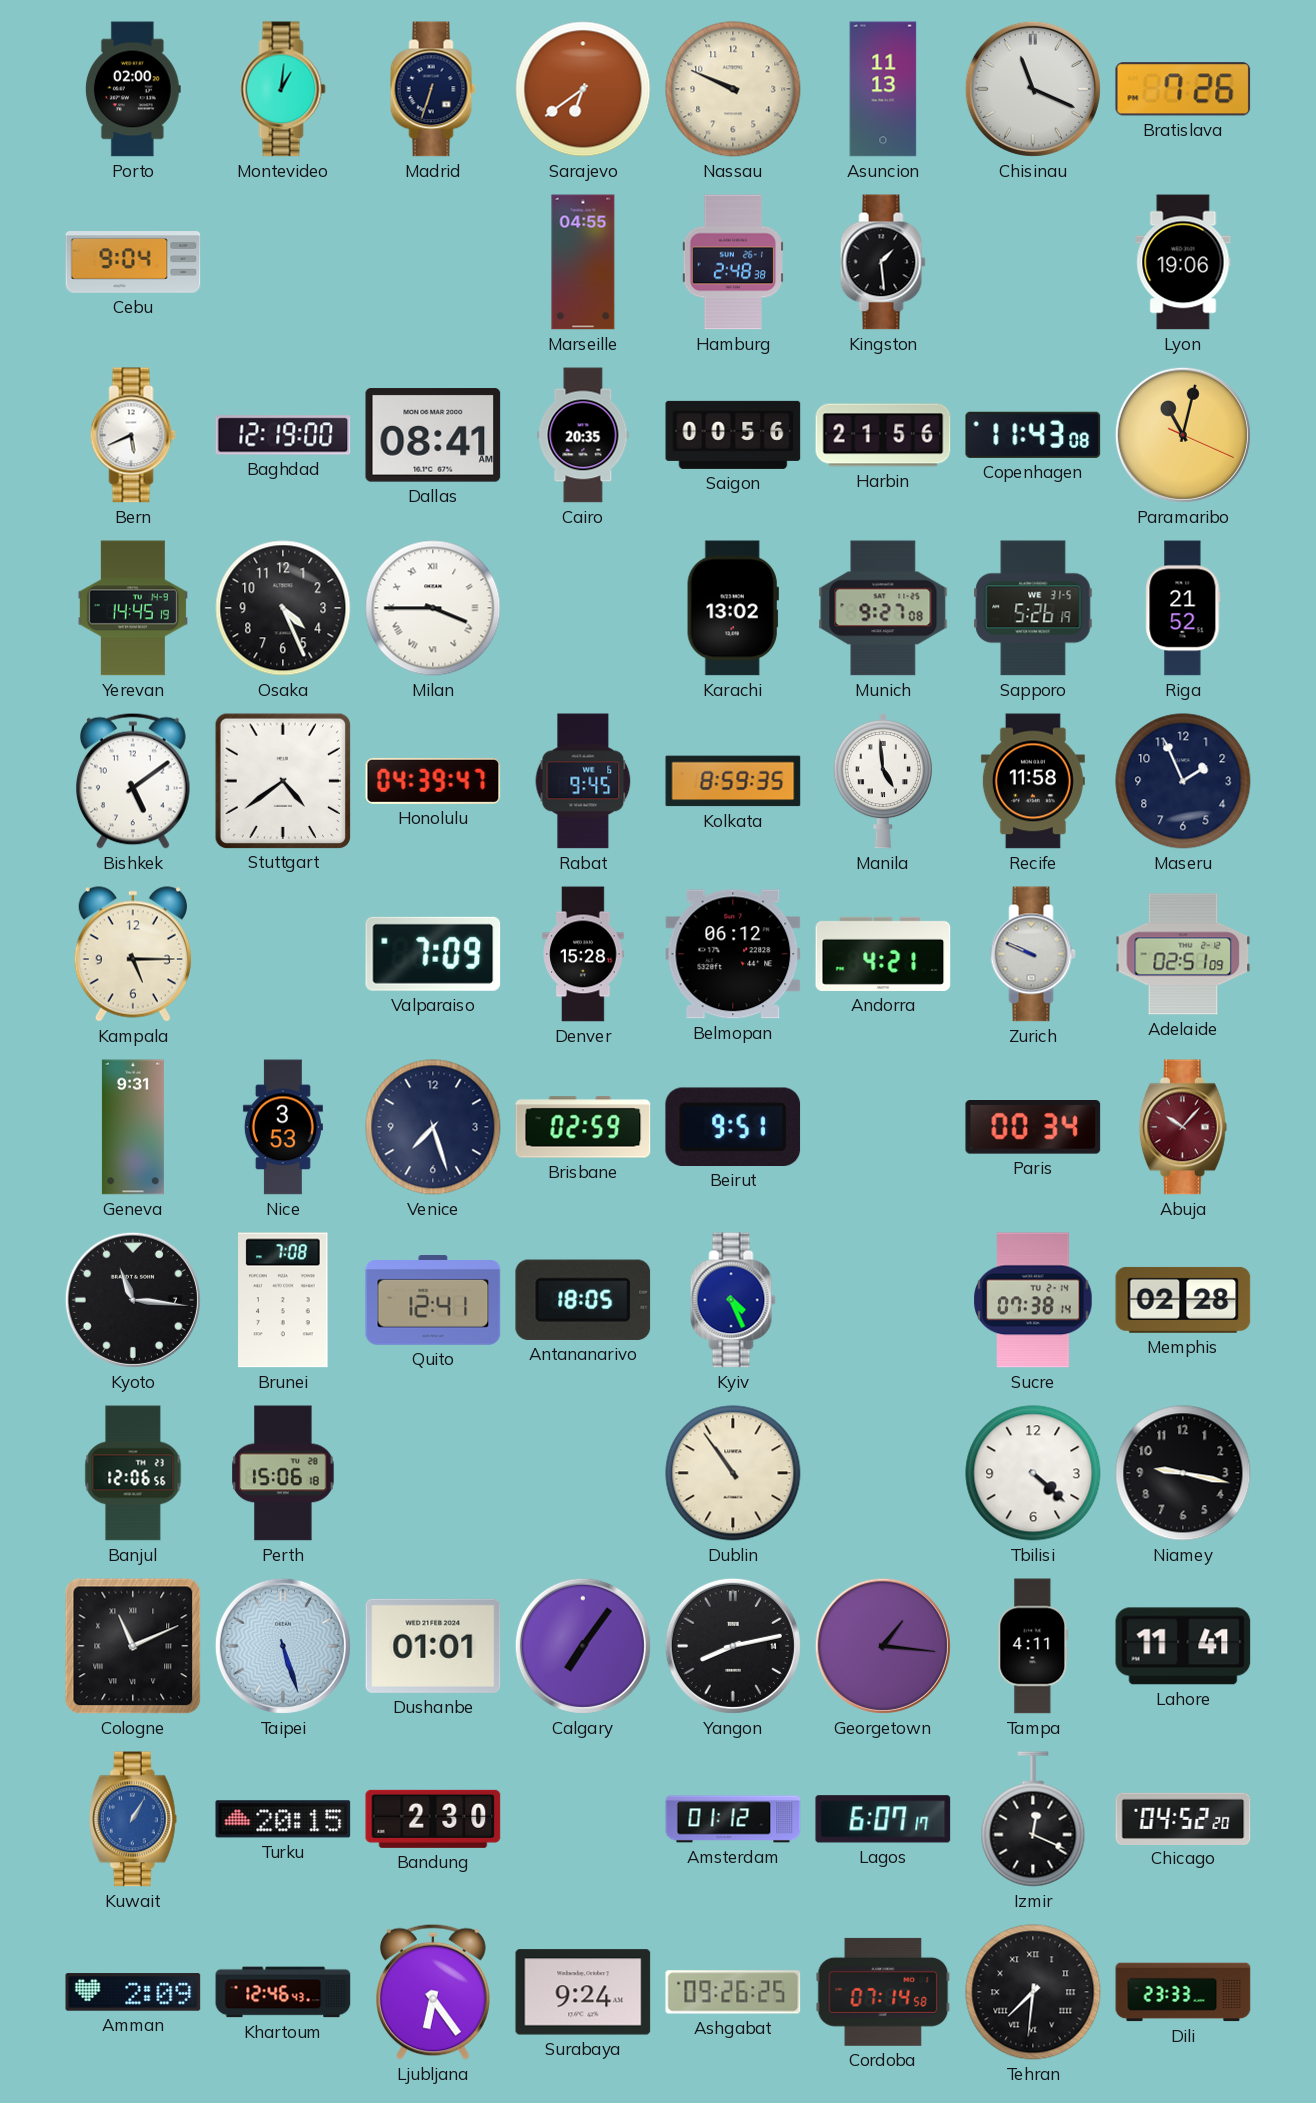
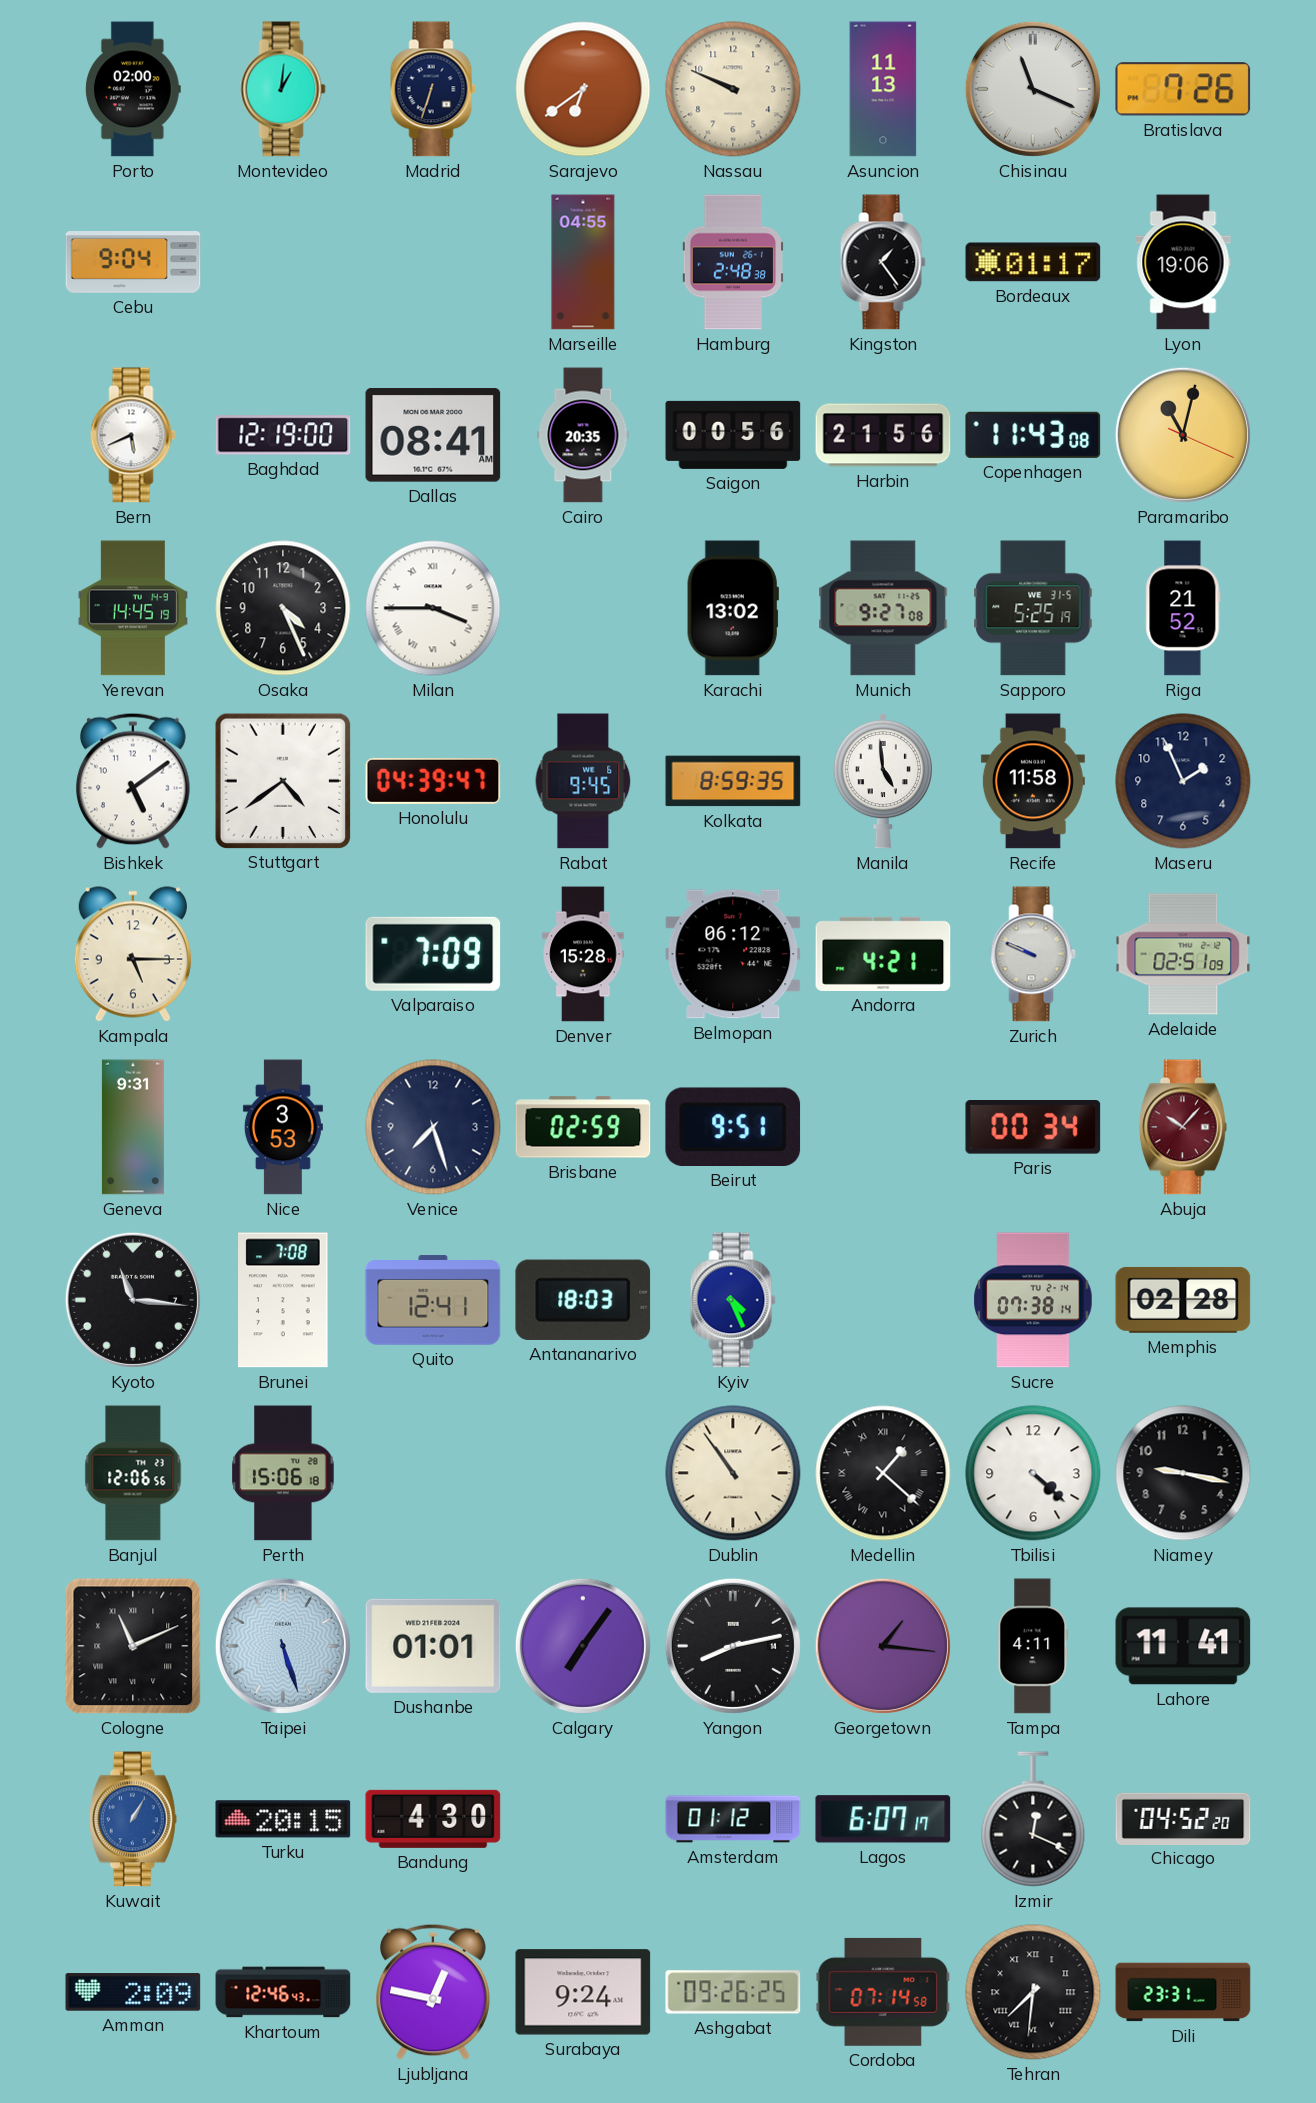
Kingston: 1:29 -> 1:24
Bordeaux: none -> 01:17
Sapporo: 5:26 -> 5:25
Antananarivo: 18:05 -> 18:03
Medellin: none -> 1:22
Bandung: 2:30 -> 4:30
Ljubljana: 6:24 -> 12:47
Dili: 23:33 -> 23:31
